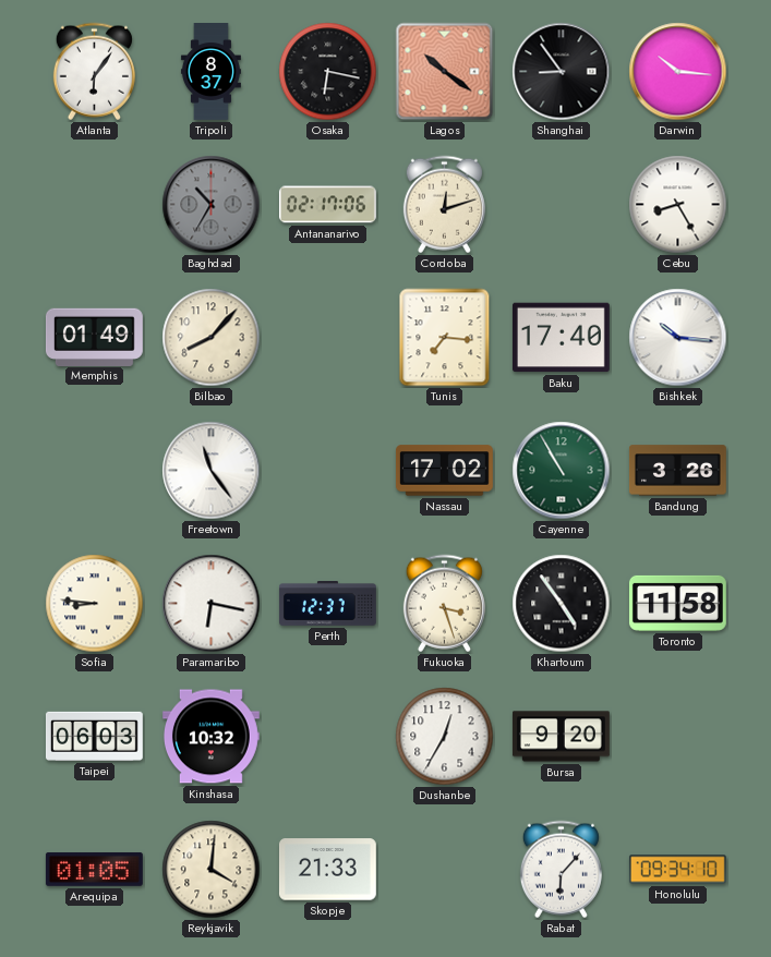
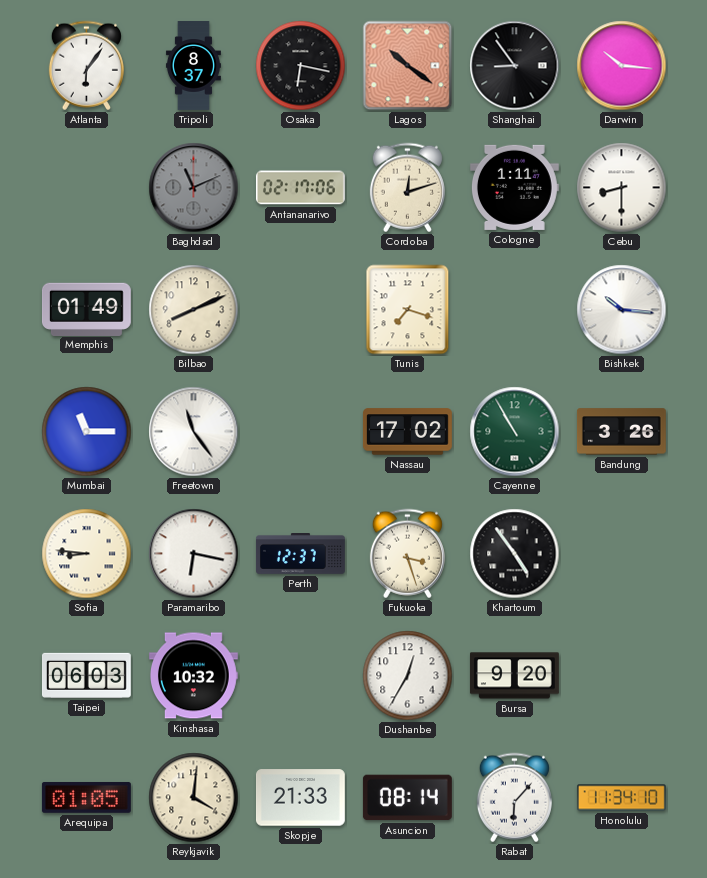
Baghdad: 10:35 -> 11:11
Cologne: none -> 1:11
Cebu: 8:25 -> 8:30
Bilbao: 8:07 -> 8:11
Tunis: 7:16 -> 7:18
Baku: 17:40 -> none
Mumbai: none -> 11:15
Toronto: 11:58 -> none
Asuncion: none -> 08:14
Honolulu: 09:34 -> 11:34
